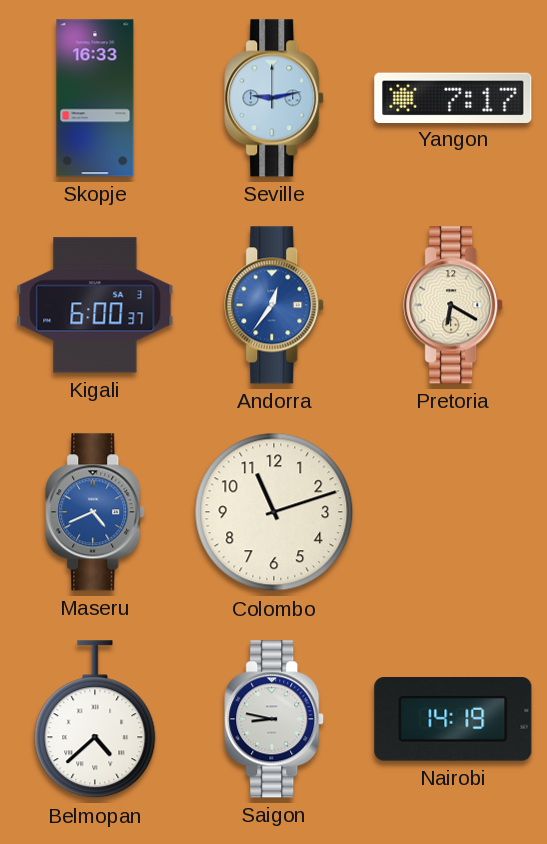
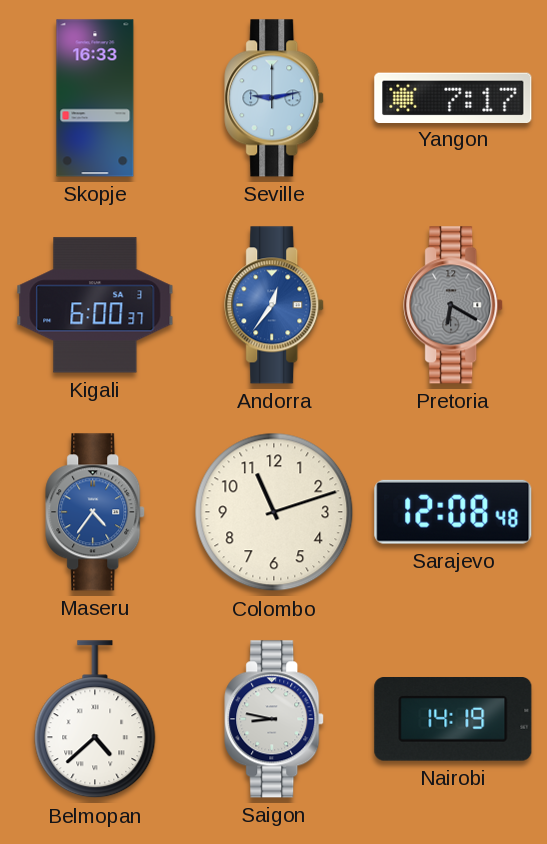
Pretoria dial: cream -> grey
Maseru: 4:41 -> 4:36
Sarajevo: none -> 12:08
